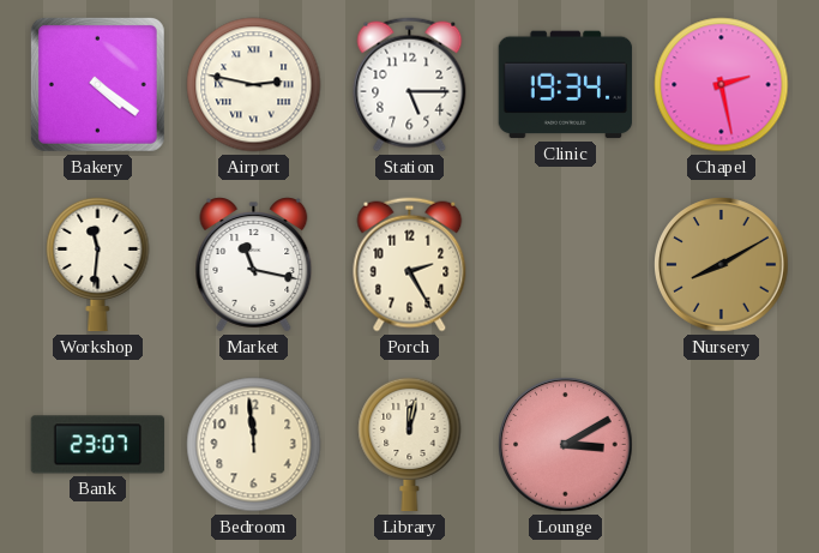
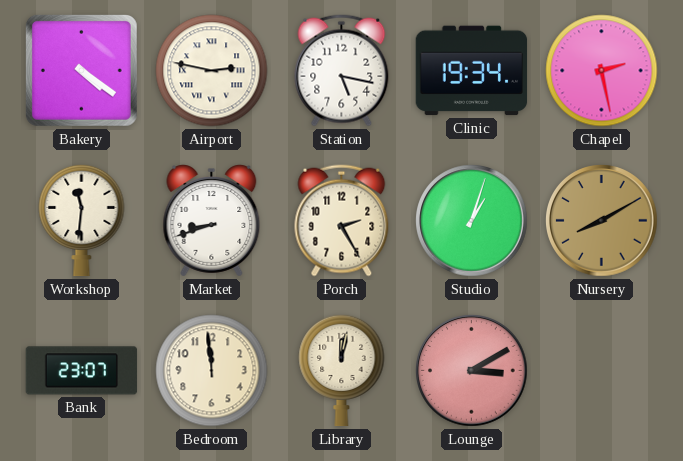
Station: 5:15 -> 5:17
Market: 11:17 -> 8:42
Studio: none -> 1:03
